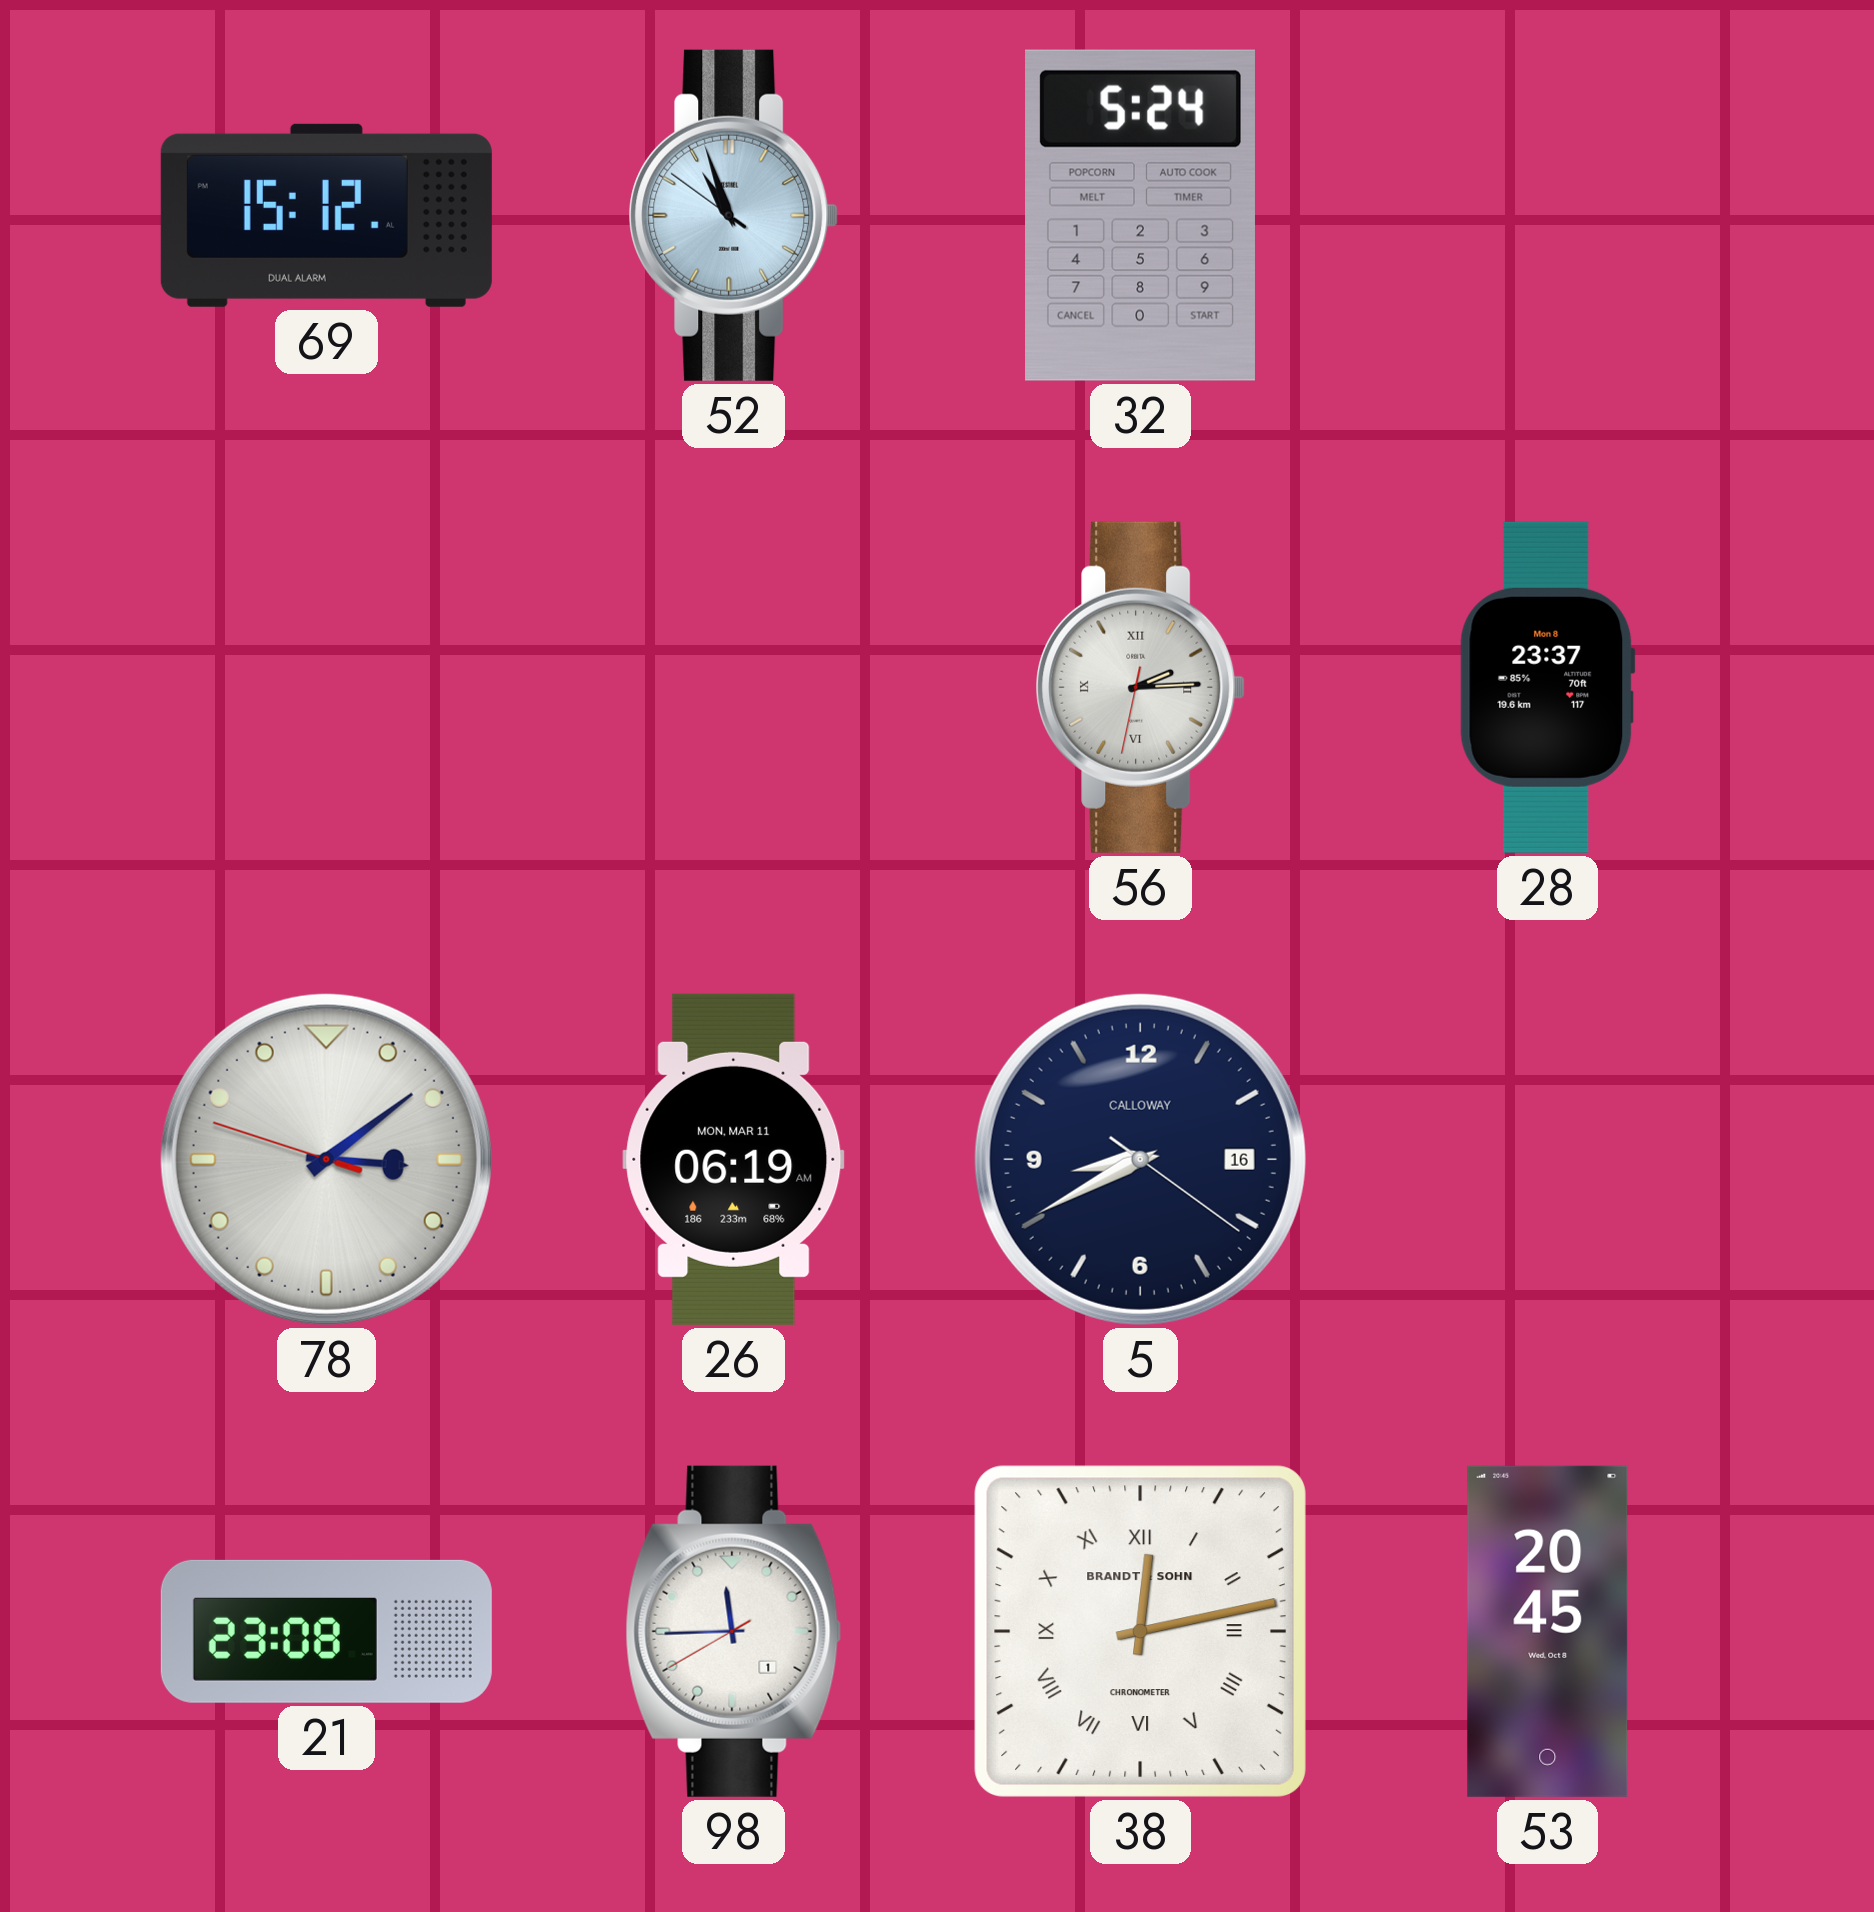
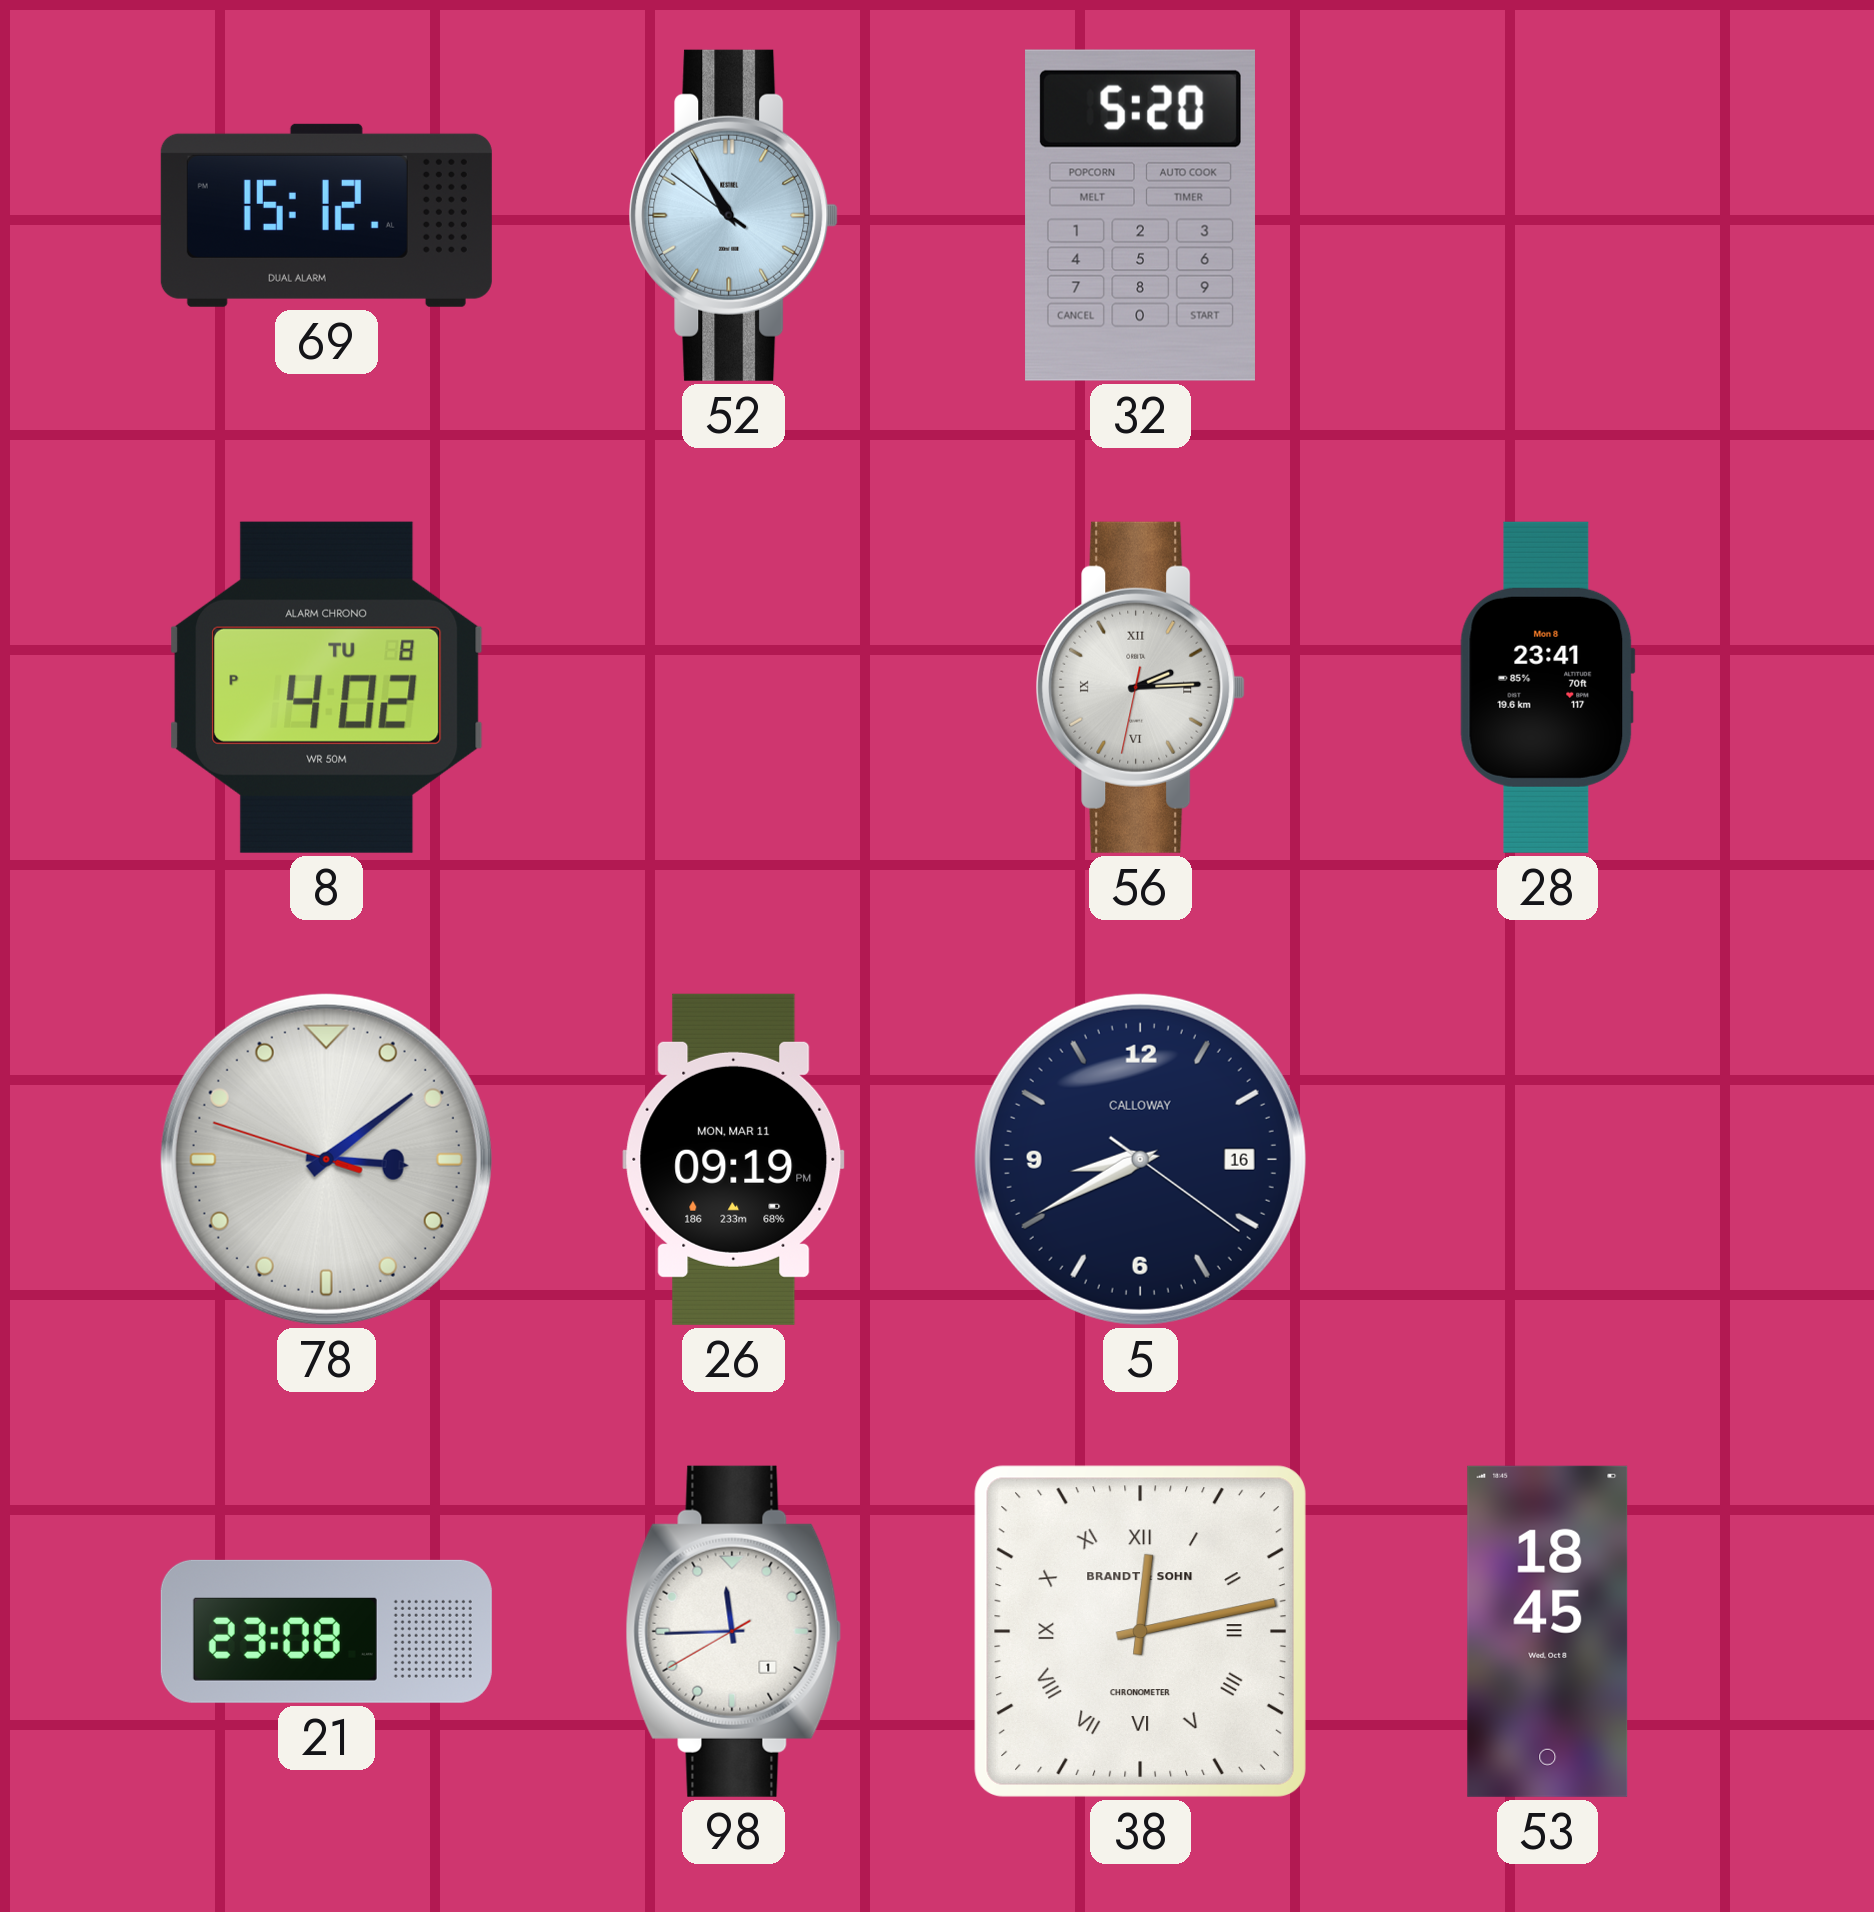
52: 10:56 -> 10:54
32: 5:24 -> 5:20
8: none -> 4:02
28: 23:37 -> 23:41
26: 06:19 -> 09:19
53: 20:45 -> 18:45
